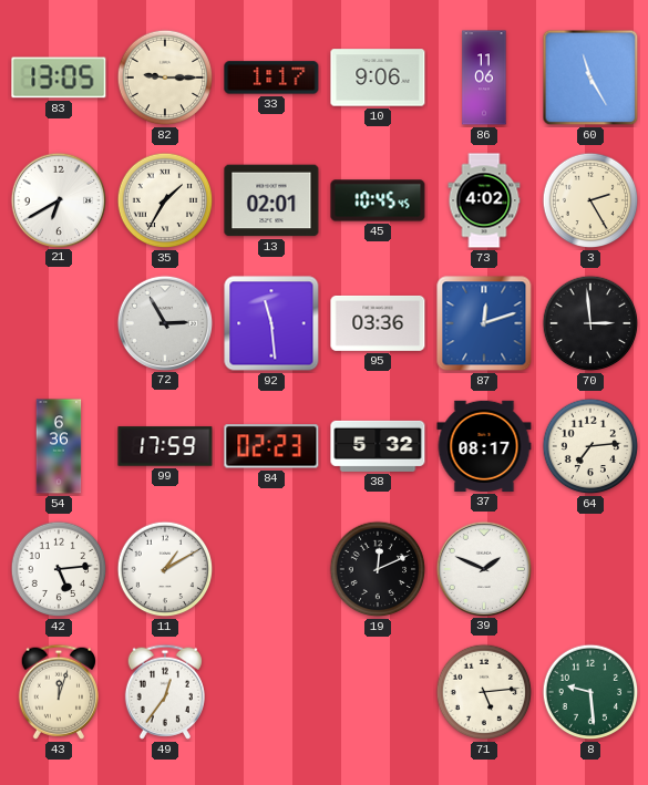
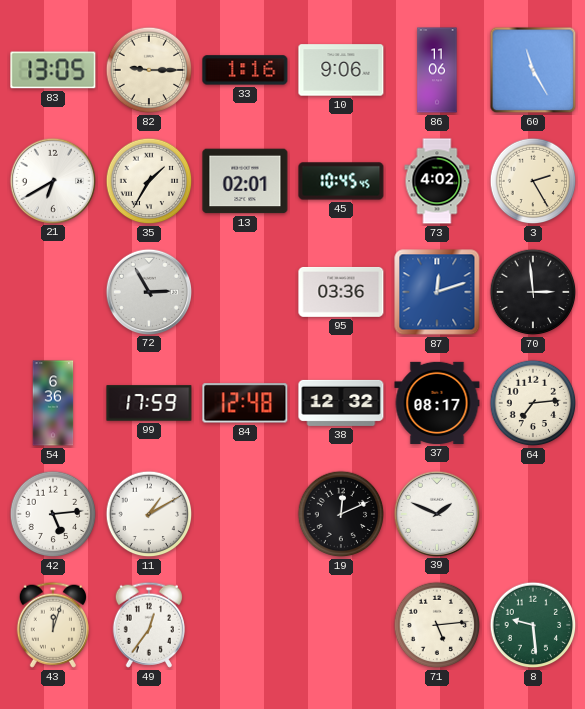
33: 1:17 -> 1:16
92: 11:29 -> none
84: 02:23 -> 12:48
38: 5:32 -> 12:32
